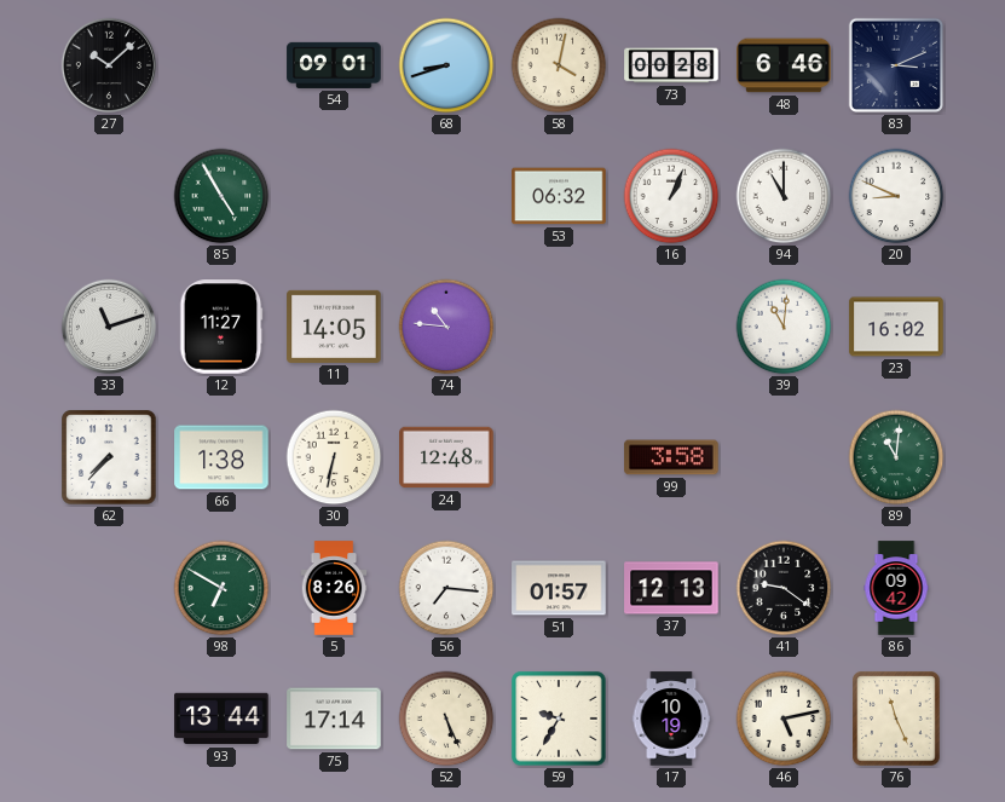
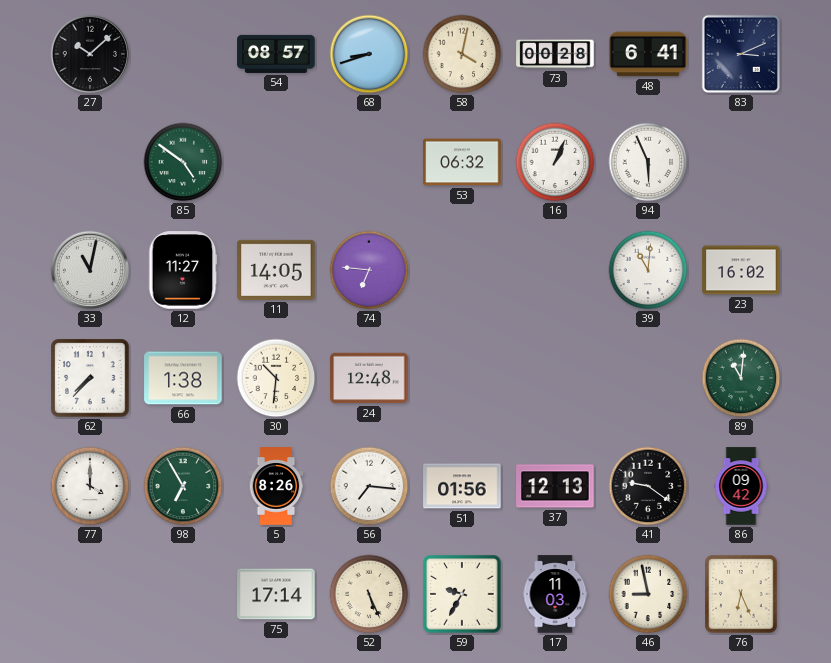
54: 09:01 -> 08:57
48: 6:46 -> 6:41
85: 4:55 -> 4:51
94: 11:00 -> 5:56
20: 8:49 -> none
33: 11:12 -> 11:02
74: 10:46 -> 6:46
30: 6:32 -> 10:31
99: 3:58 -> none
77: none -> 4:00
98: 6:50 -> 6:55
51: 01:57 -> 01:56
93: 13:44 -> none
17: 10:19 -> 11:03
46: 5:13 -> 8:58
76: 11:26 -> 6:26
